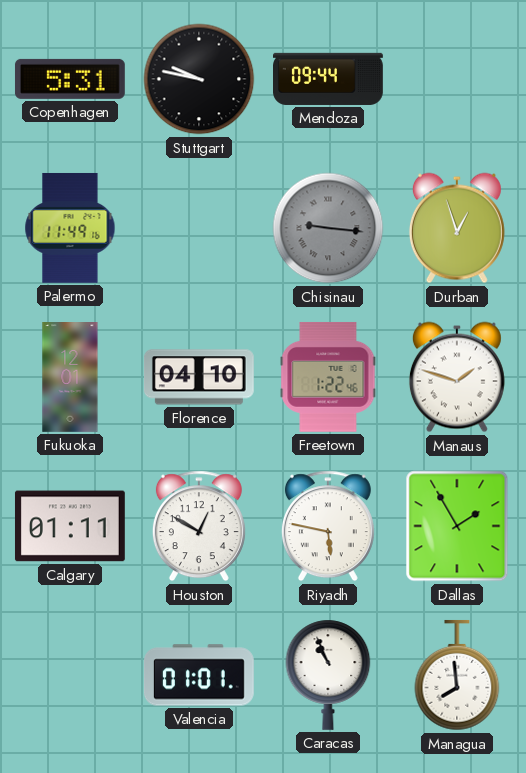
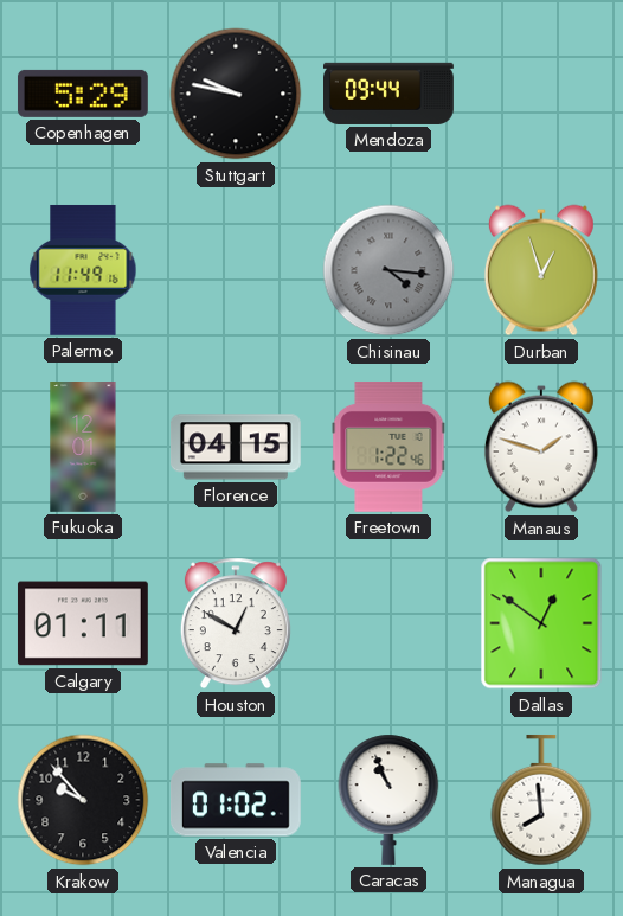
Copenhagen: 5:31 -> 5:29
Chisinau: 9:16 -> 4:16
Florence: 04:10 -> 04:15
Riyadh: 5:47 -> none
Dallas: 1:55 -> 12:51
Krakow: none -> 9:53
Valencia: 01:01 -> 01:02
